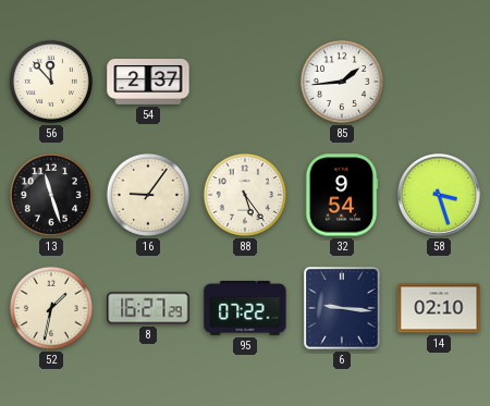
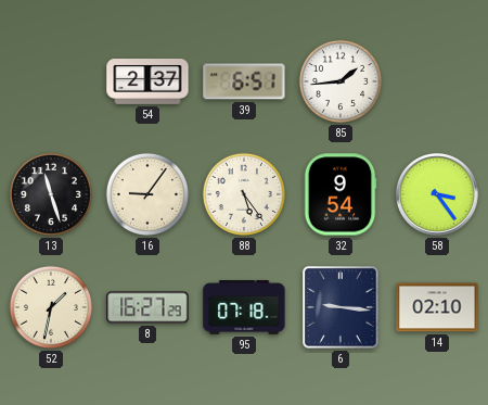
56: 11:53 -> none
39: none -> 6:51
58: 3:27 -> 3:24
95: 07:22 -> 07:18
